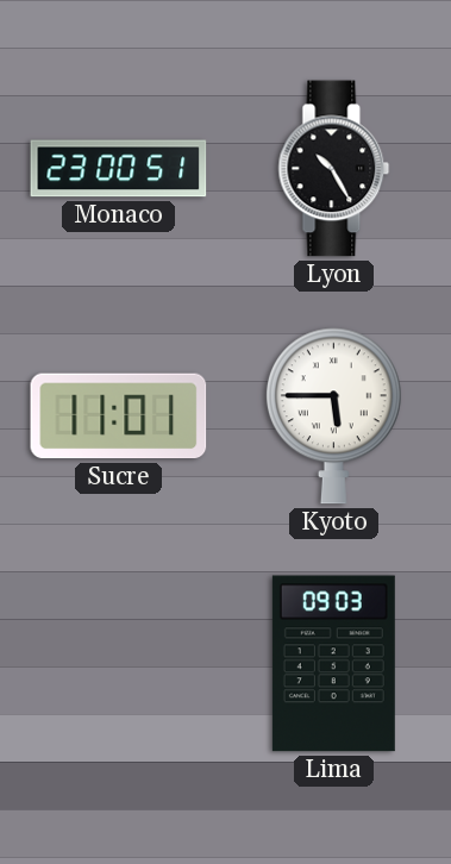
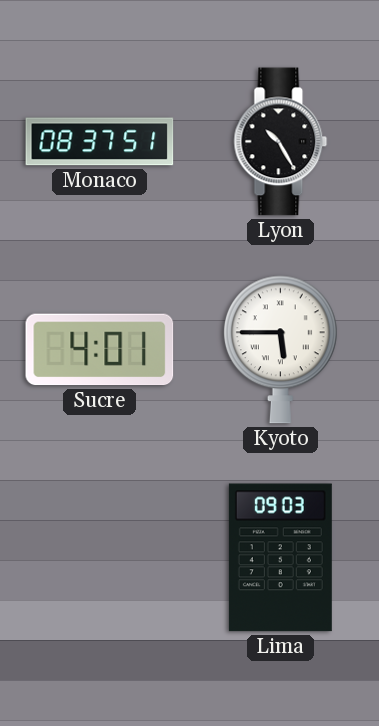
Monaco: 23:00 -> 08:37
Sucre: 11:01 -> 4:01
